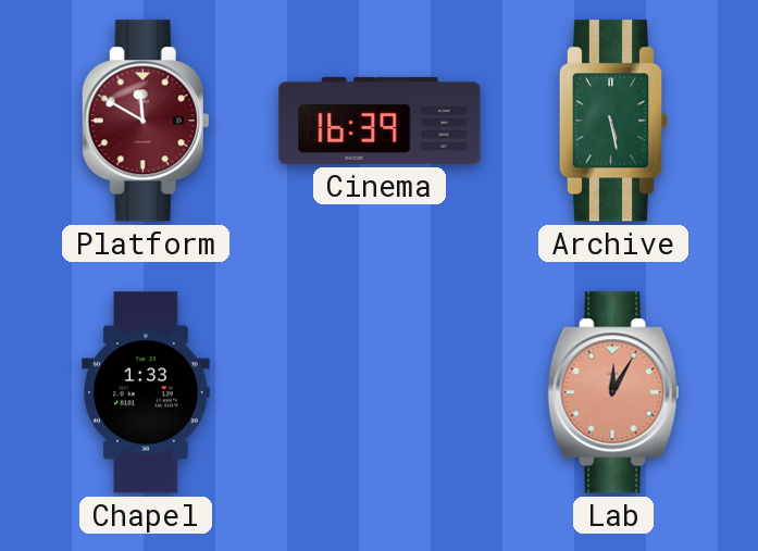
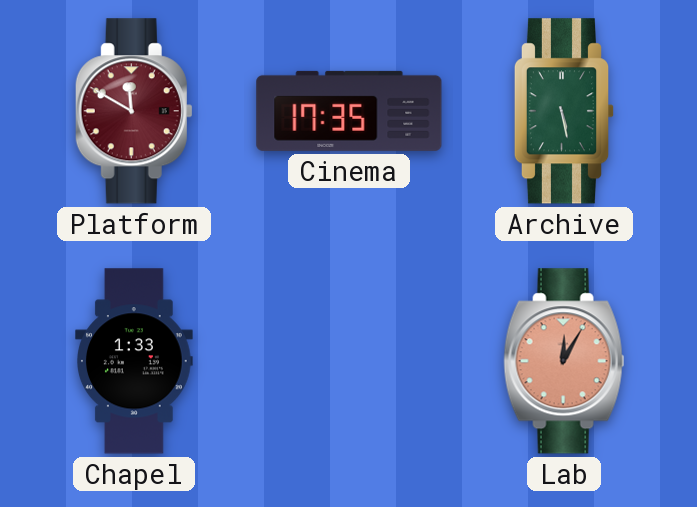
Cinema: 16:39 -> 17:35
